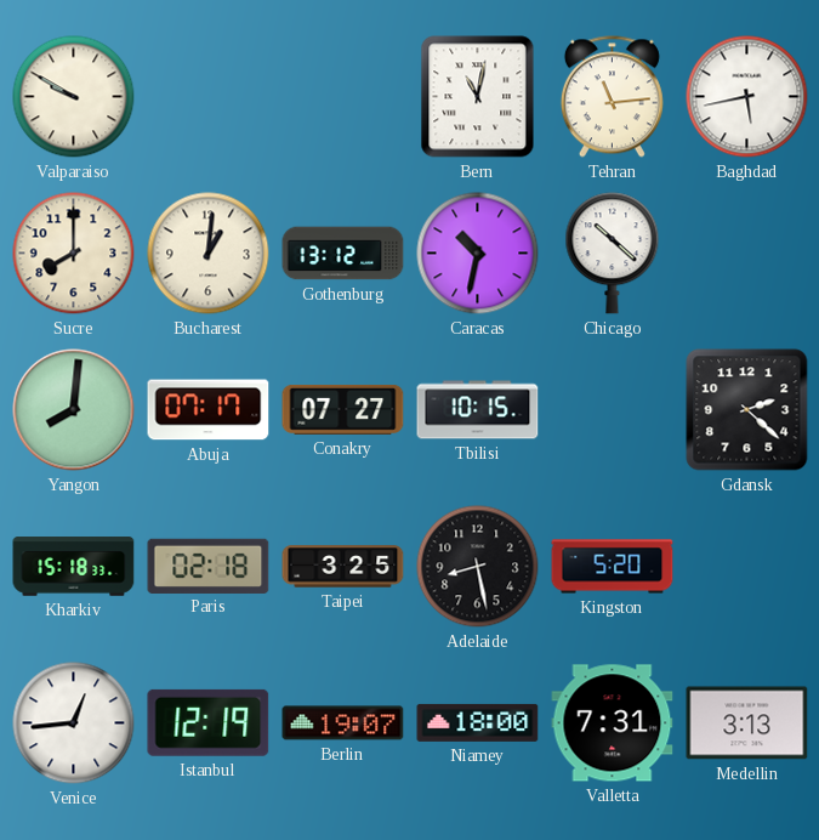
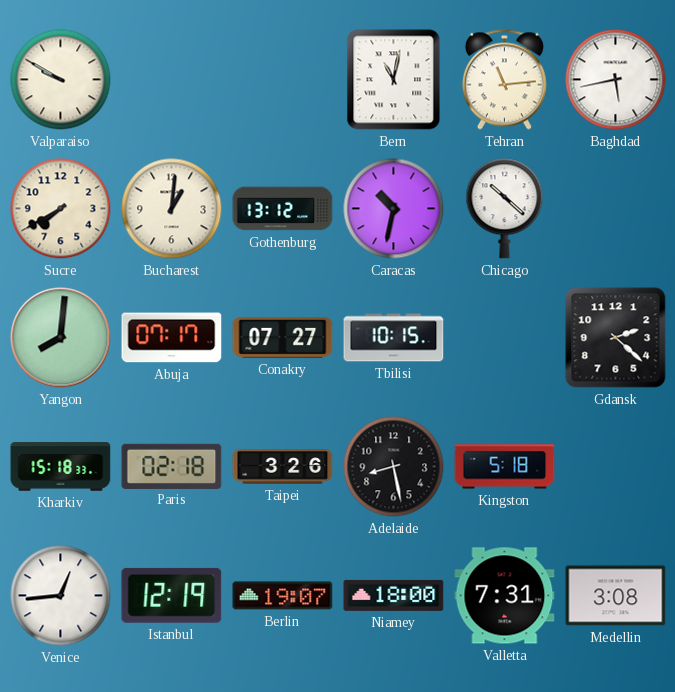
Sucre: 8:00 -> 7:40
Taipei: 3:25 -> 3:26
Kingston: 5:20 -> 5:18
Medellin: 3:13 -> 3:08
